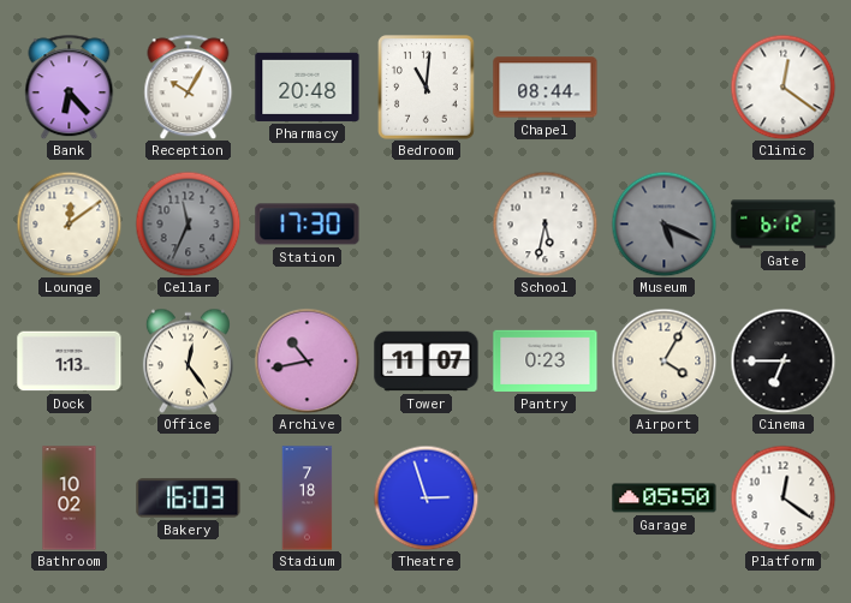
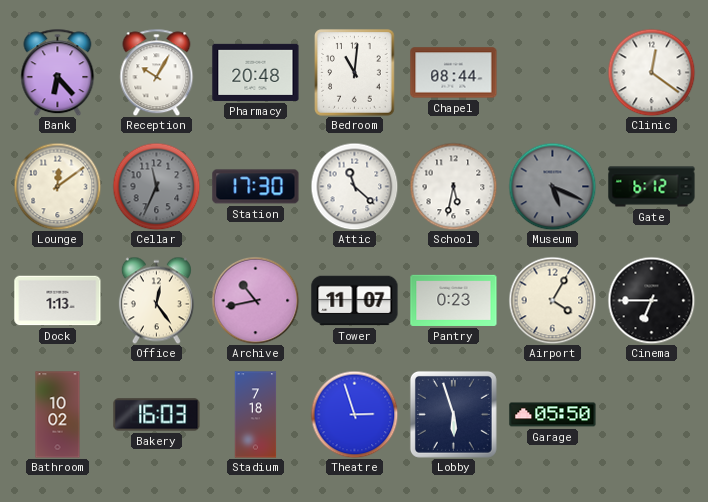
Attic: none -> 11:22
Lobby: none -> 5:57
Platform: 12:21 -> none
